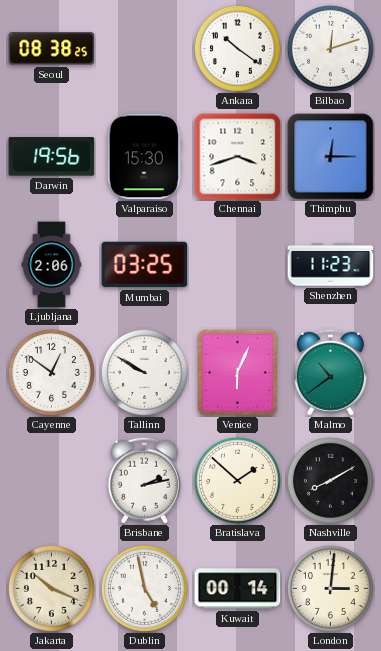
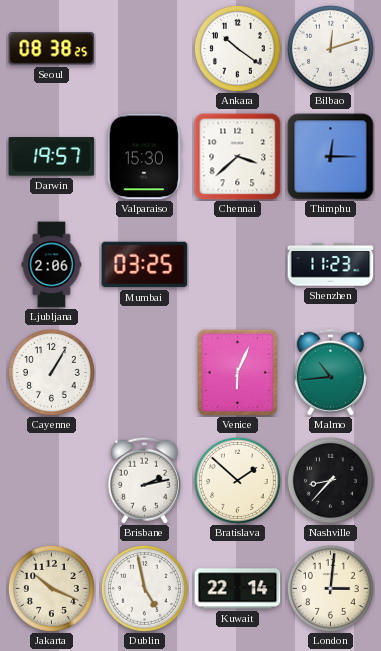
Darwin: 19:56 -> 19:57
Chennai: 3:42 -> 3:38
Cayenne: 12:51 -> 1:05
Tallinn: 9:50 -> none
Malmo: 10:39 -> 10:44
Nashville: 8:10 -> 8:37
Kuwait: 00:14 -> 22:14
